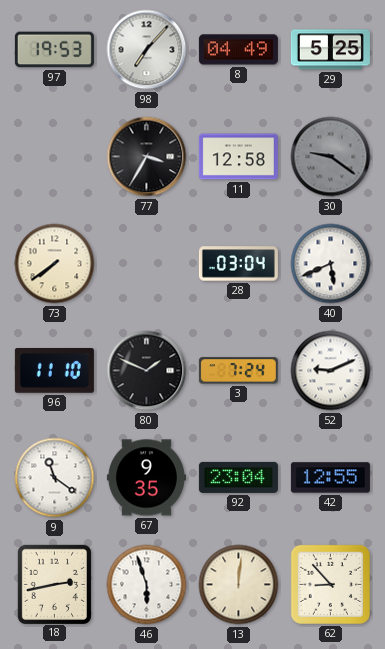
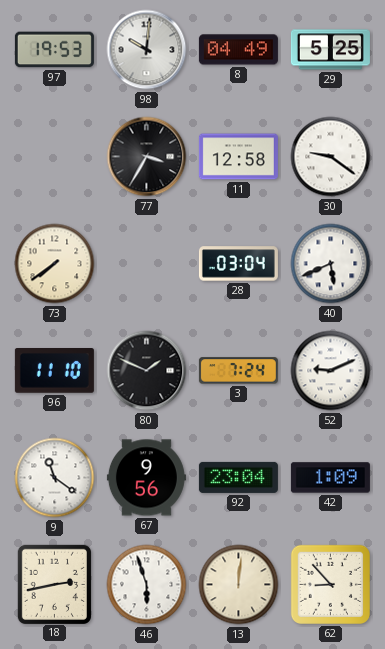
98: 7:07 -> 10:01
30 dial: grey -> white
67: 9:35 -> 9:56
42: 12:55 -> 1:09
